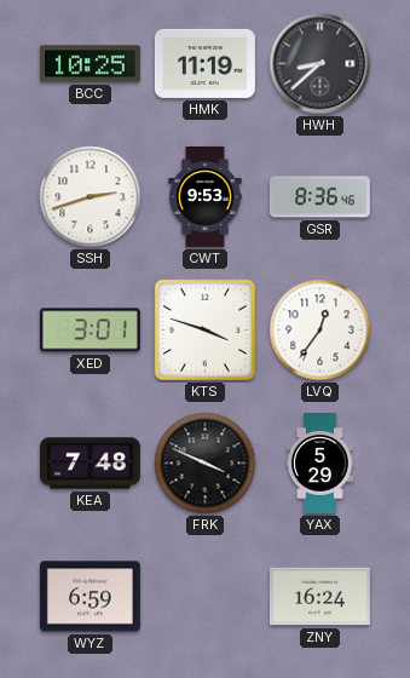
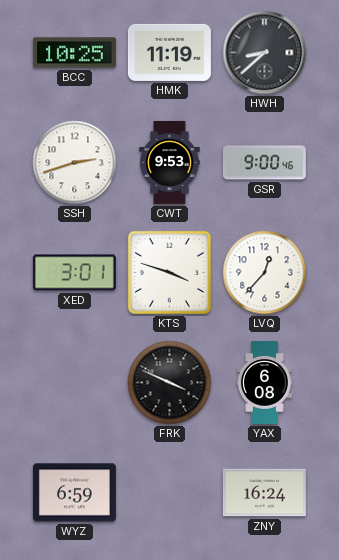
GSR: 8:36 -> 9:00
LVQ: 12:36 -> 12:37
KEA: 7:48 -> none
YAX: 5:29 -> 6:08
